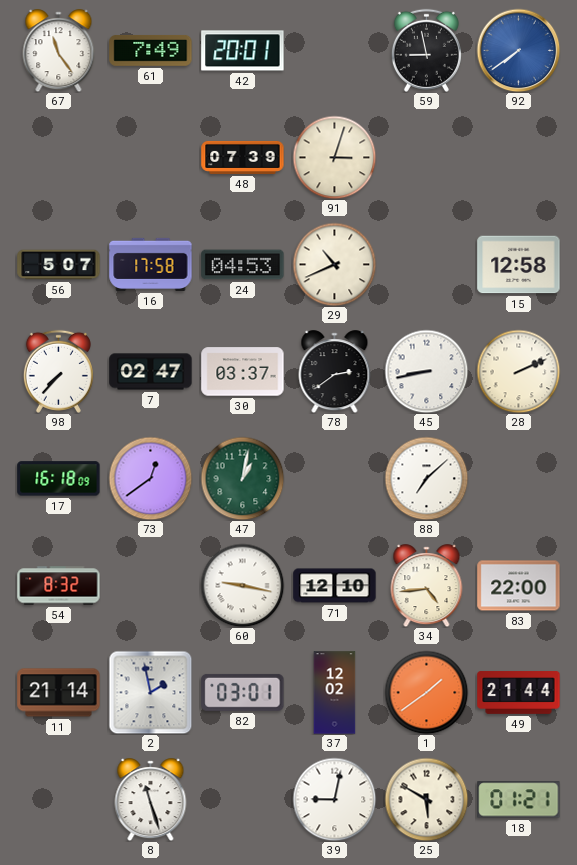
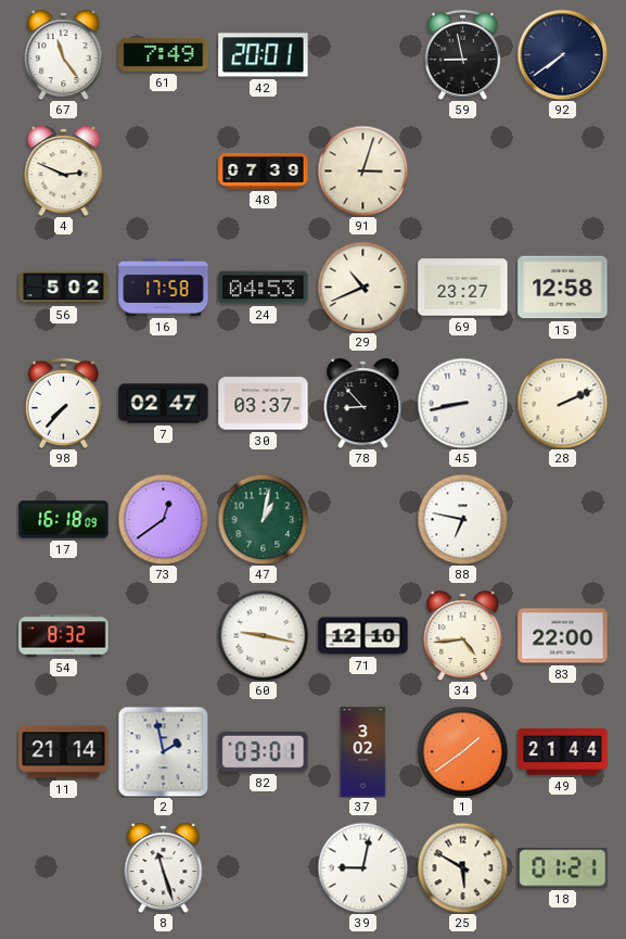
92 dial: blue -> navy
4: none -> 2:49
56: 5:07 -> 5:02
69: none -> 23:27
78: 2:39 -> 8:53
88: 7:08 -> 6:47
37: 12:02 -> 3:02
